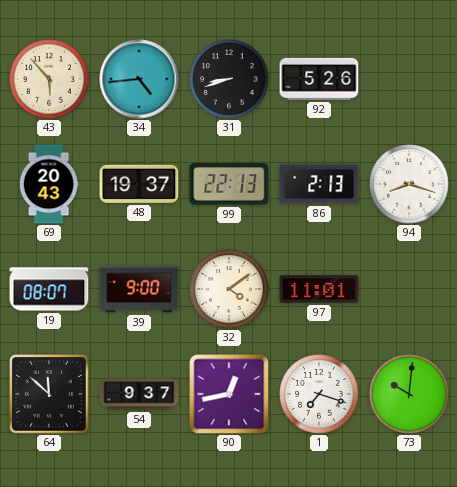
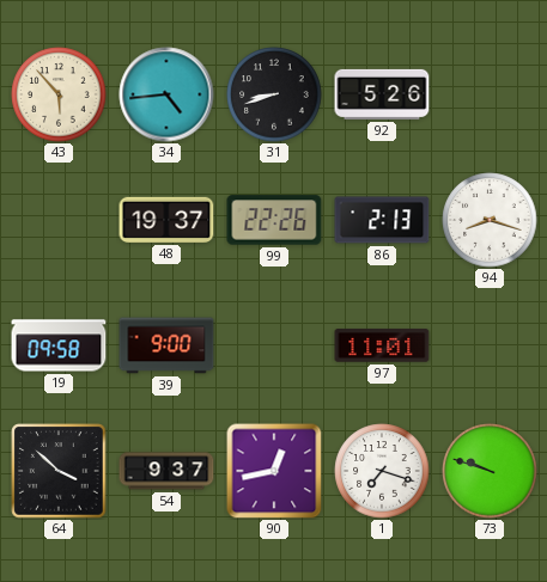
69: 20:43 -> none
99: 22:13 -> 22:26
19: 08:07 -> 09:58
32: 4:09 -> none
64: 11:52 -> 3:52
73: 10:01 -> 9:48
